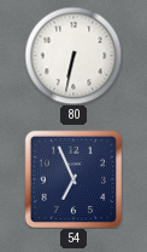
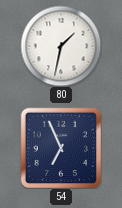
80: 6:32 -> 1:32
